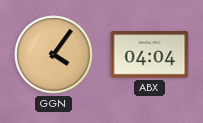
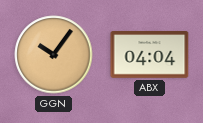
GGN: 4:06 -> 10:06
